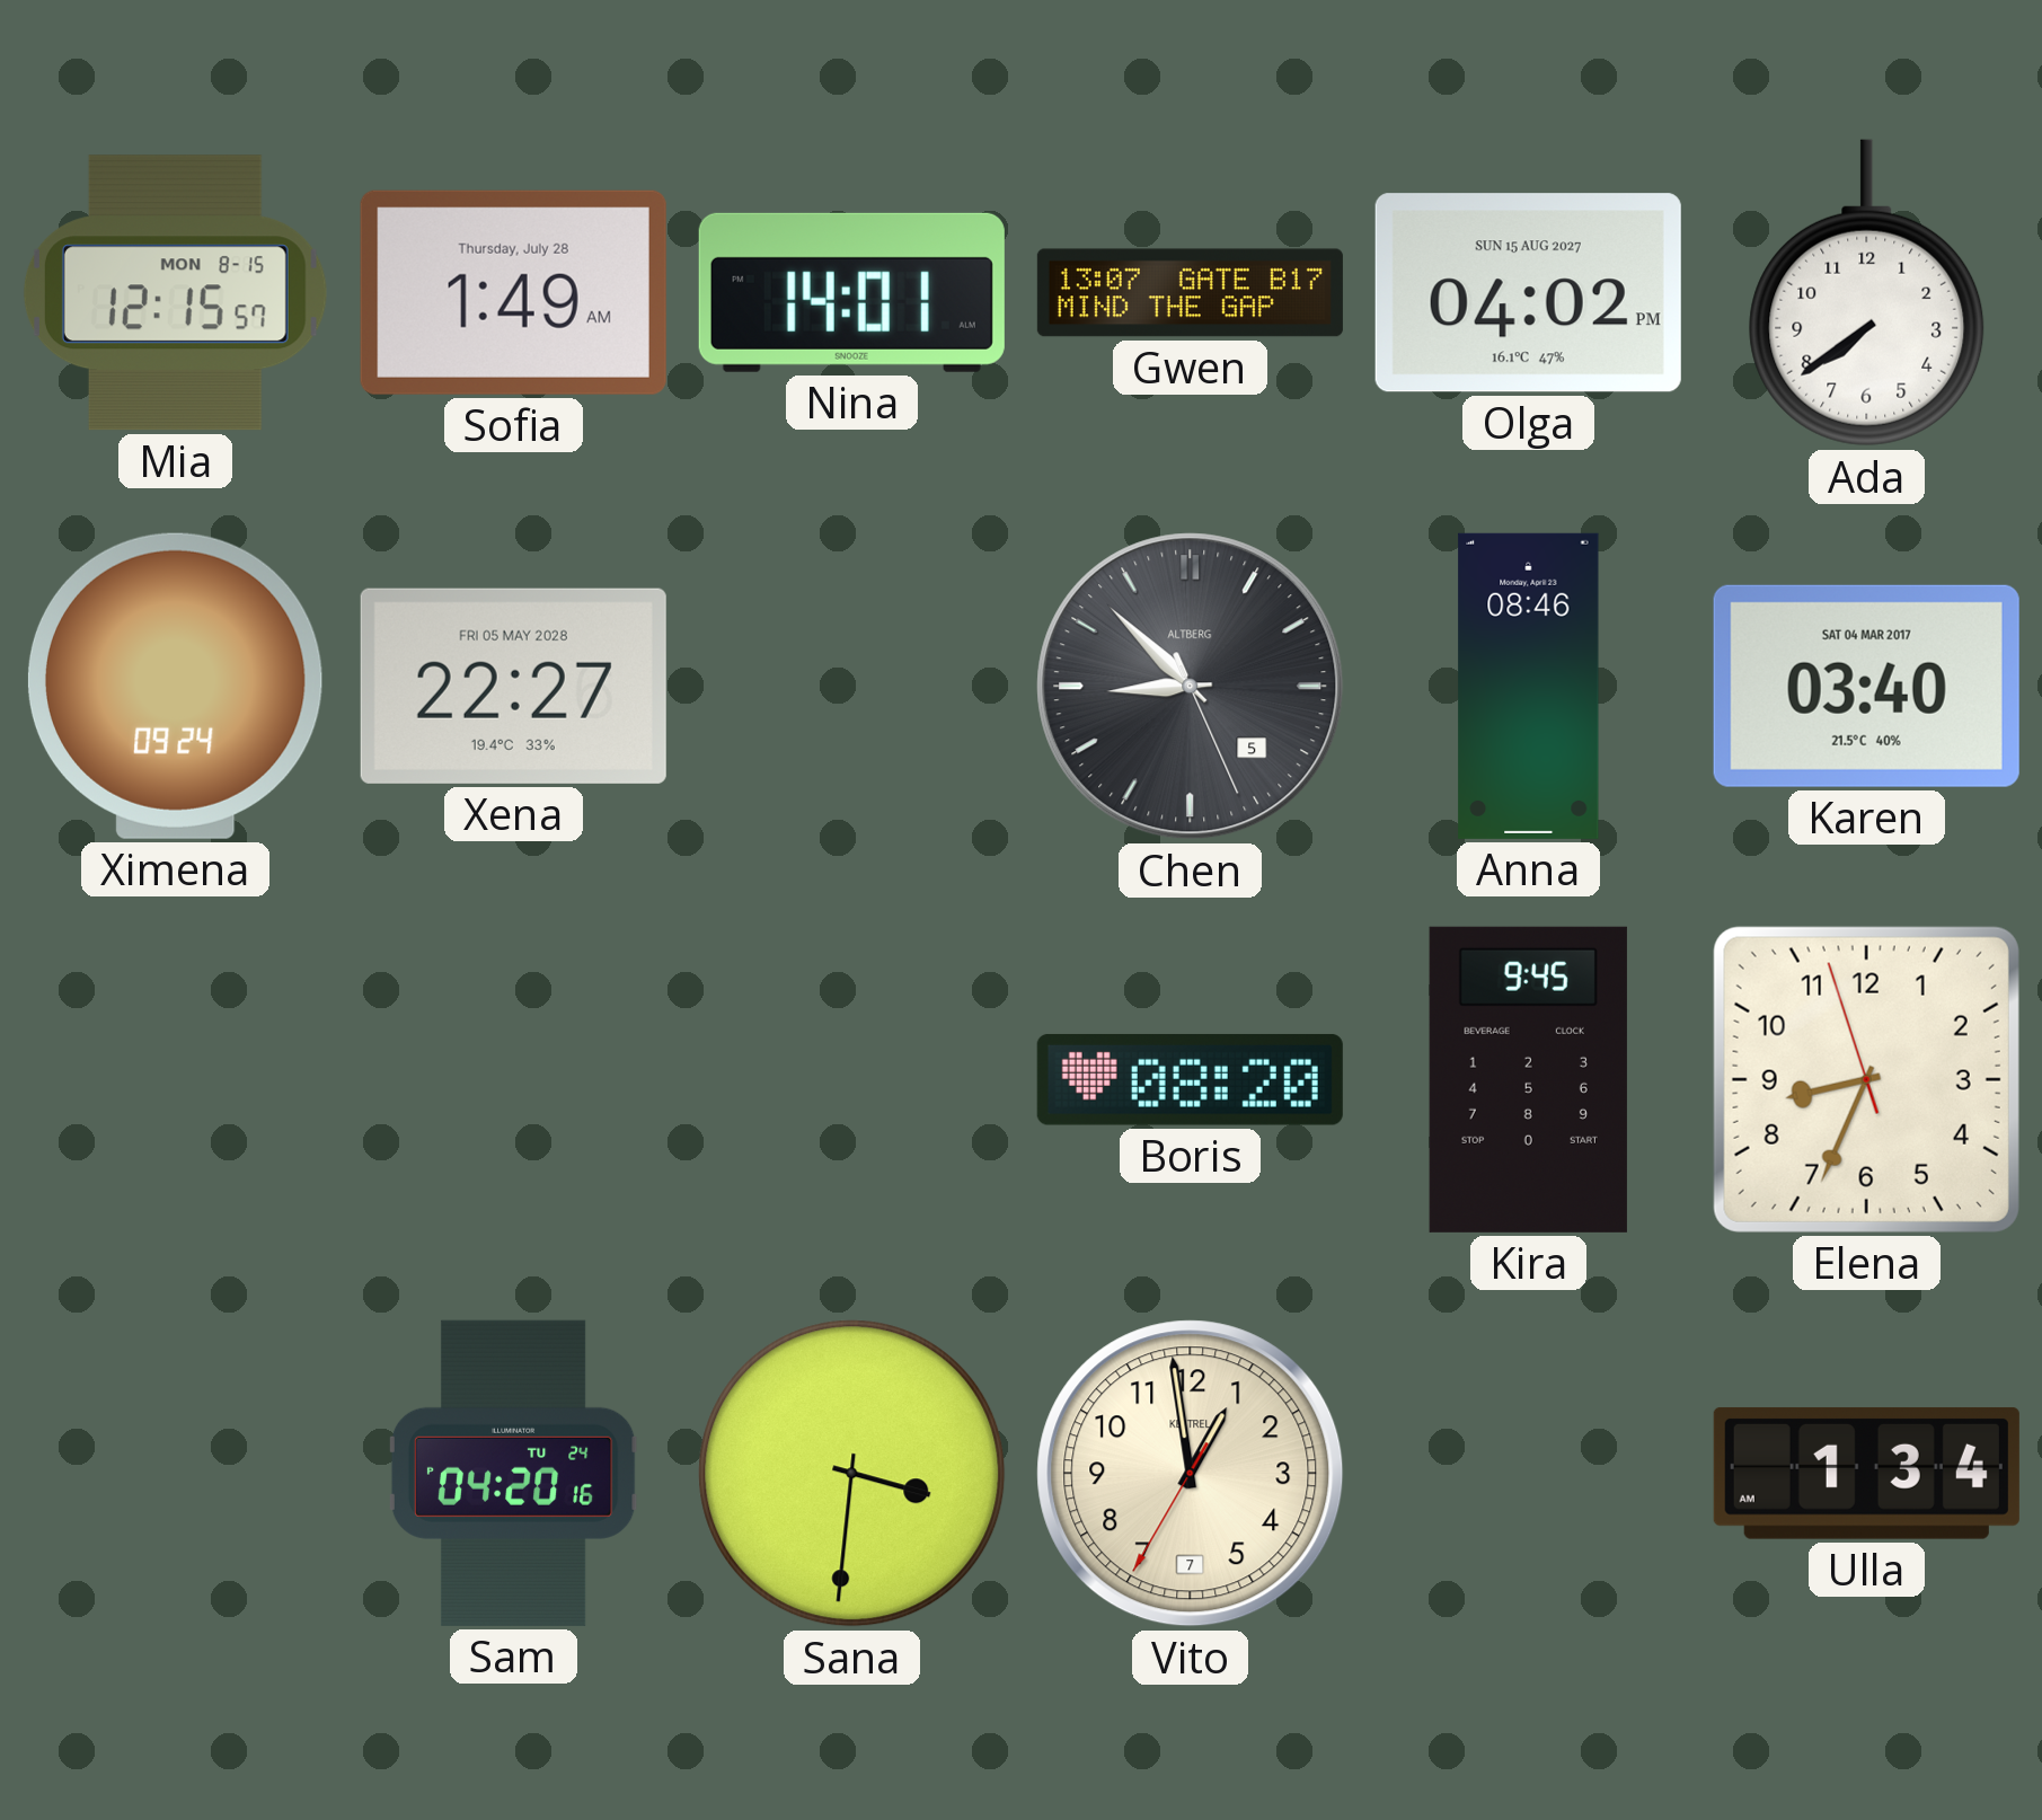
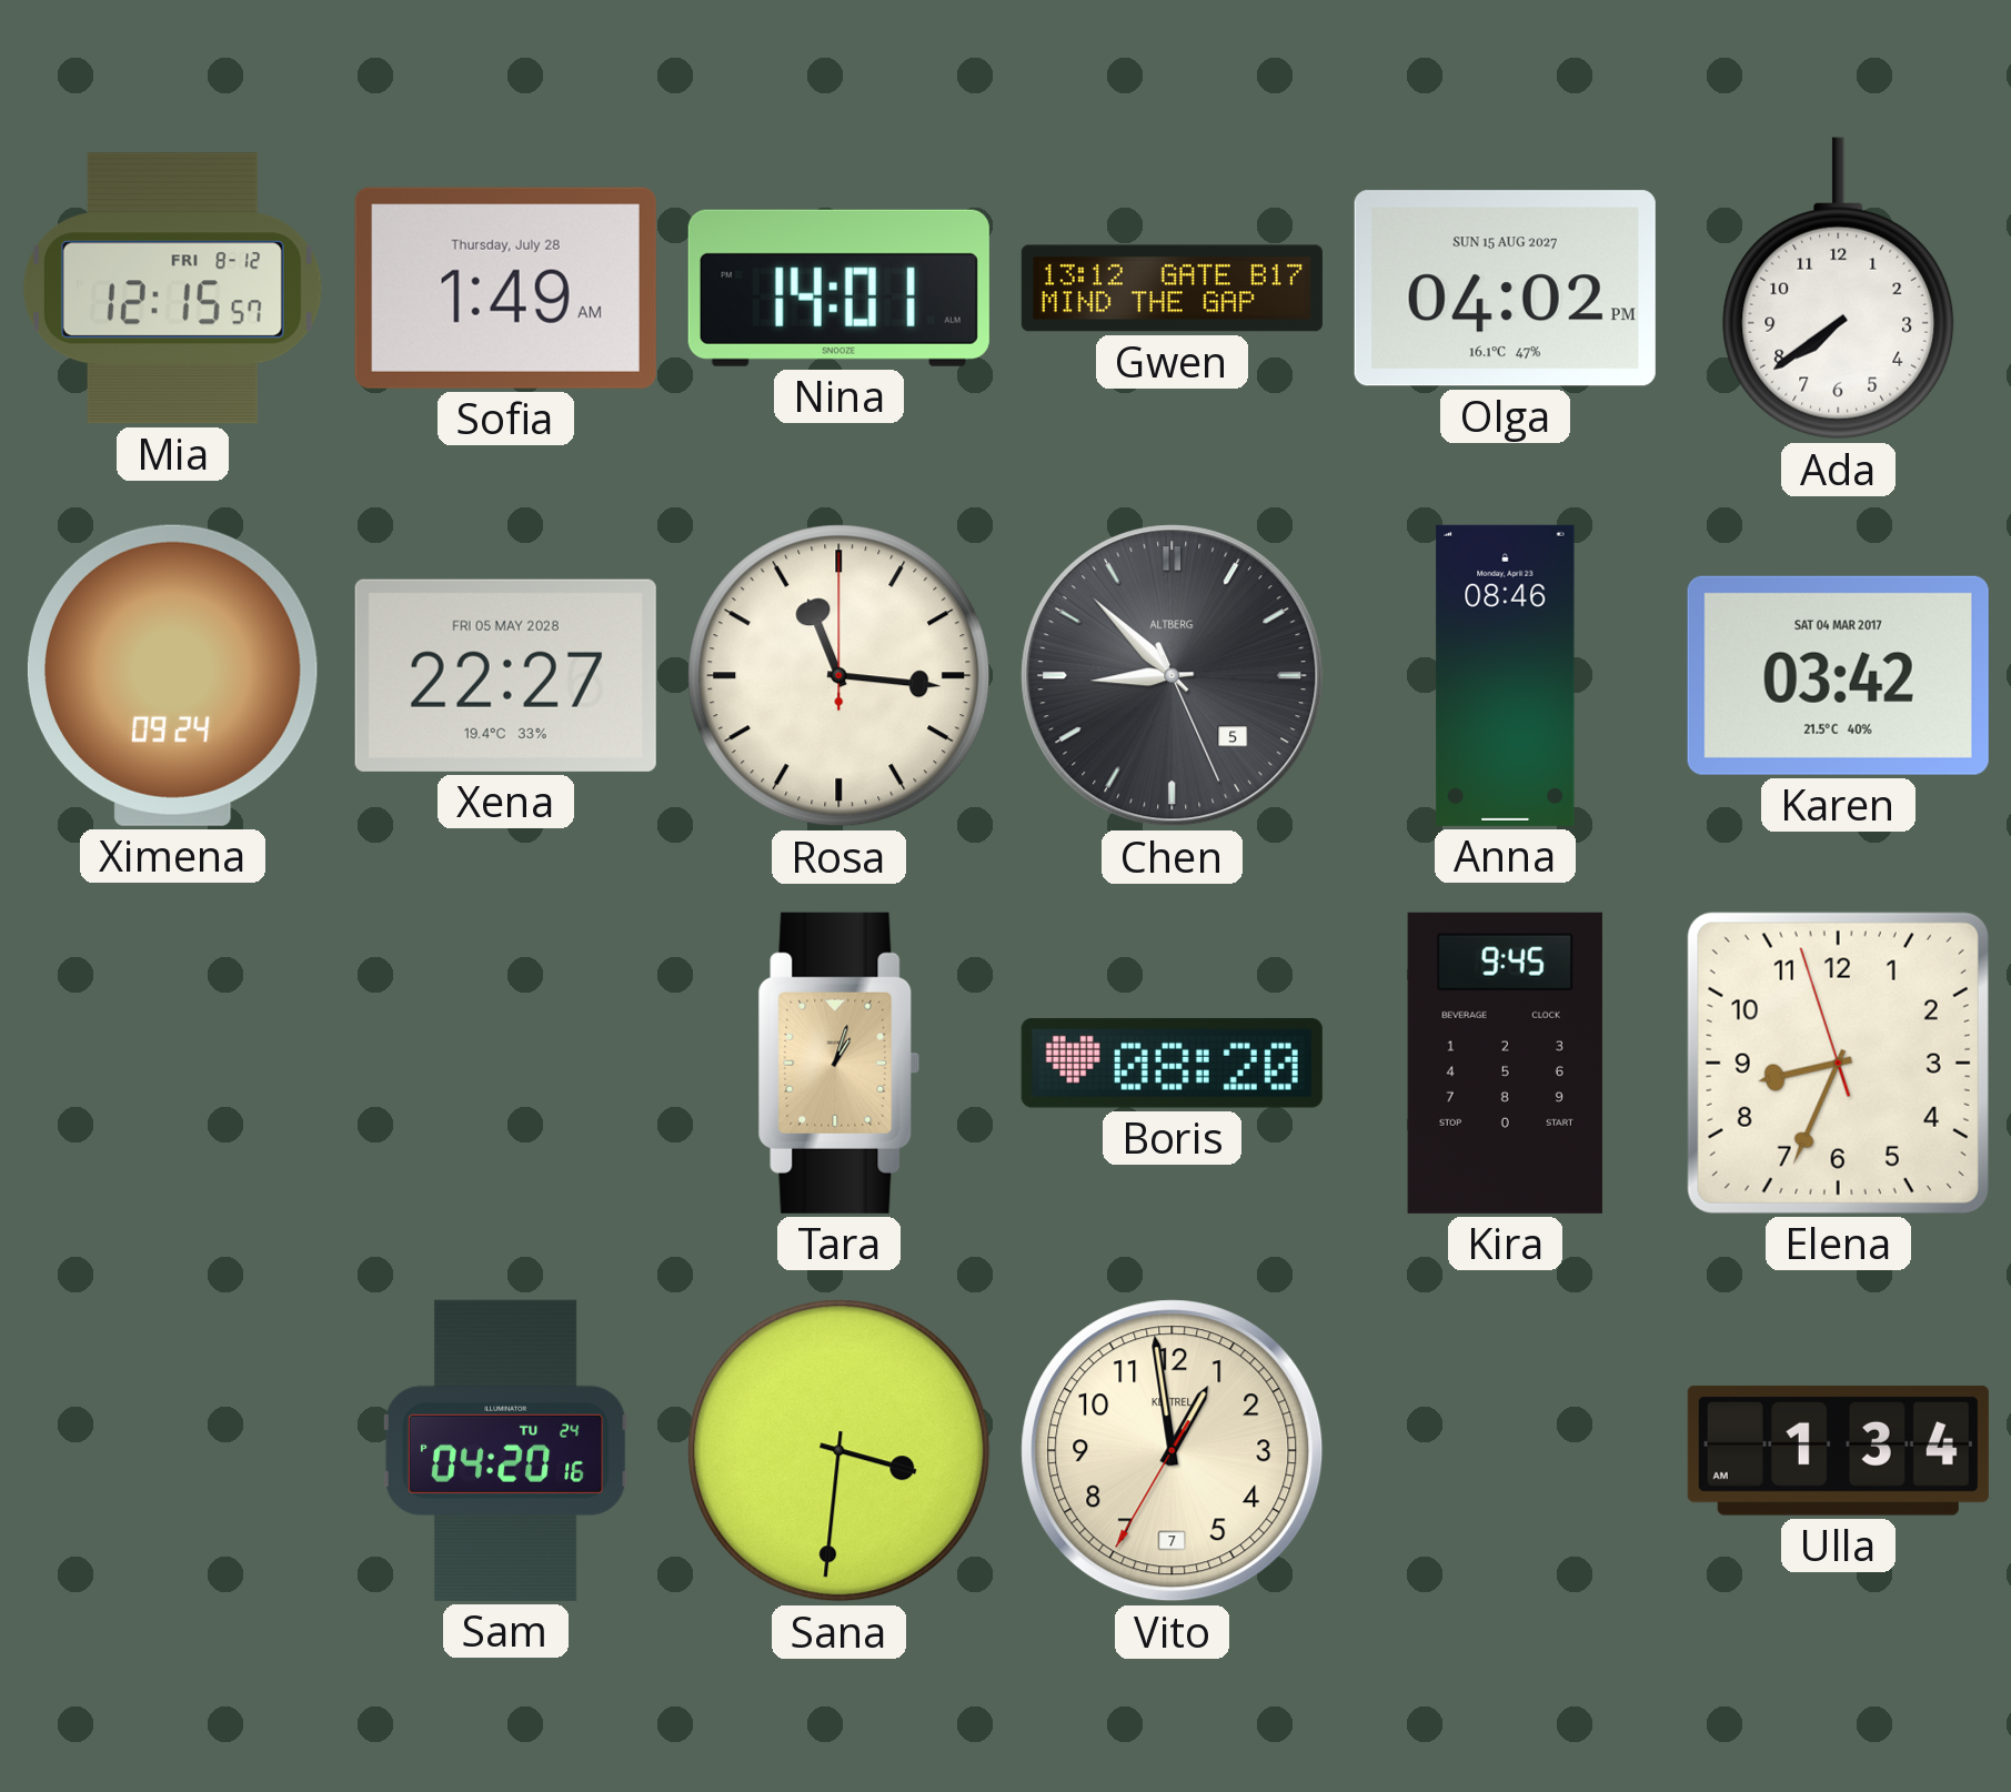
Mia date: MON 8-15 -> FRI 8-12
Gwen: 13:07 -> 13:12
Rosa: none -> 11:16
Karen: 03:40 -> 03:42
Tara: none -> 1:03
